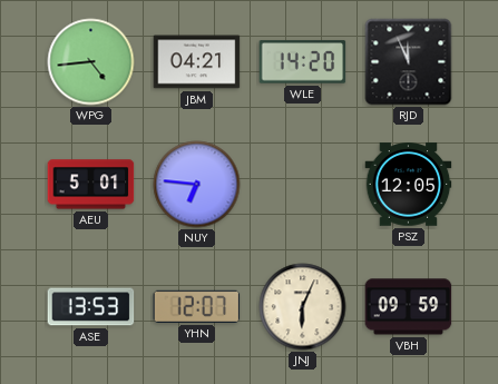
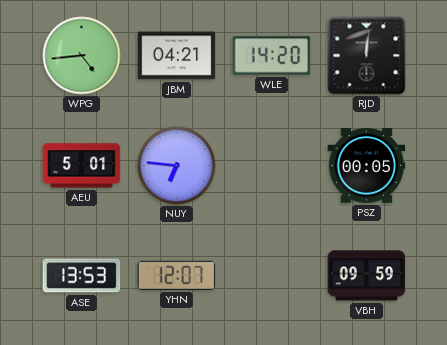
RJD: 11:56 -> 12:01
PSZ: 12:05 -> 00:05
JNJ: 6:04 -> none
